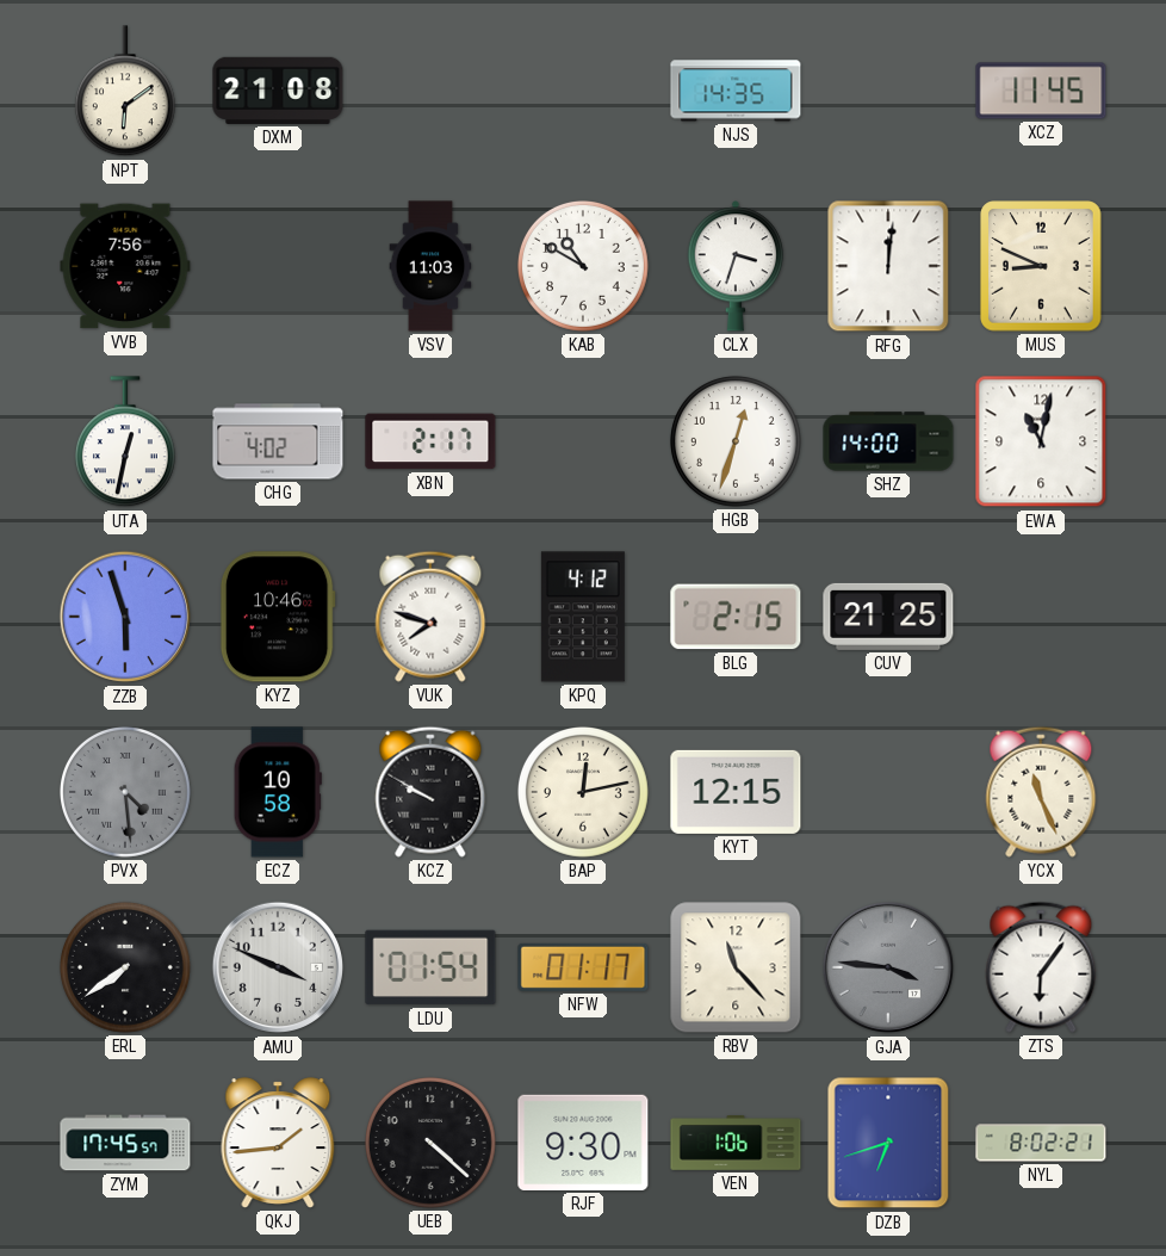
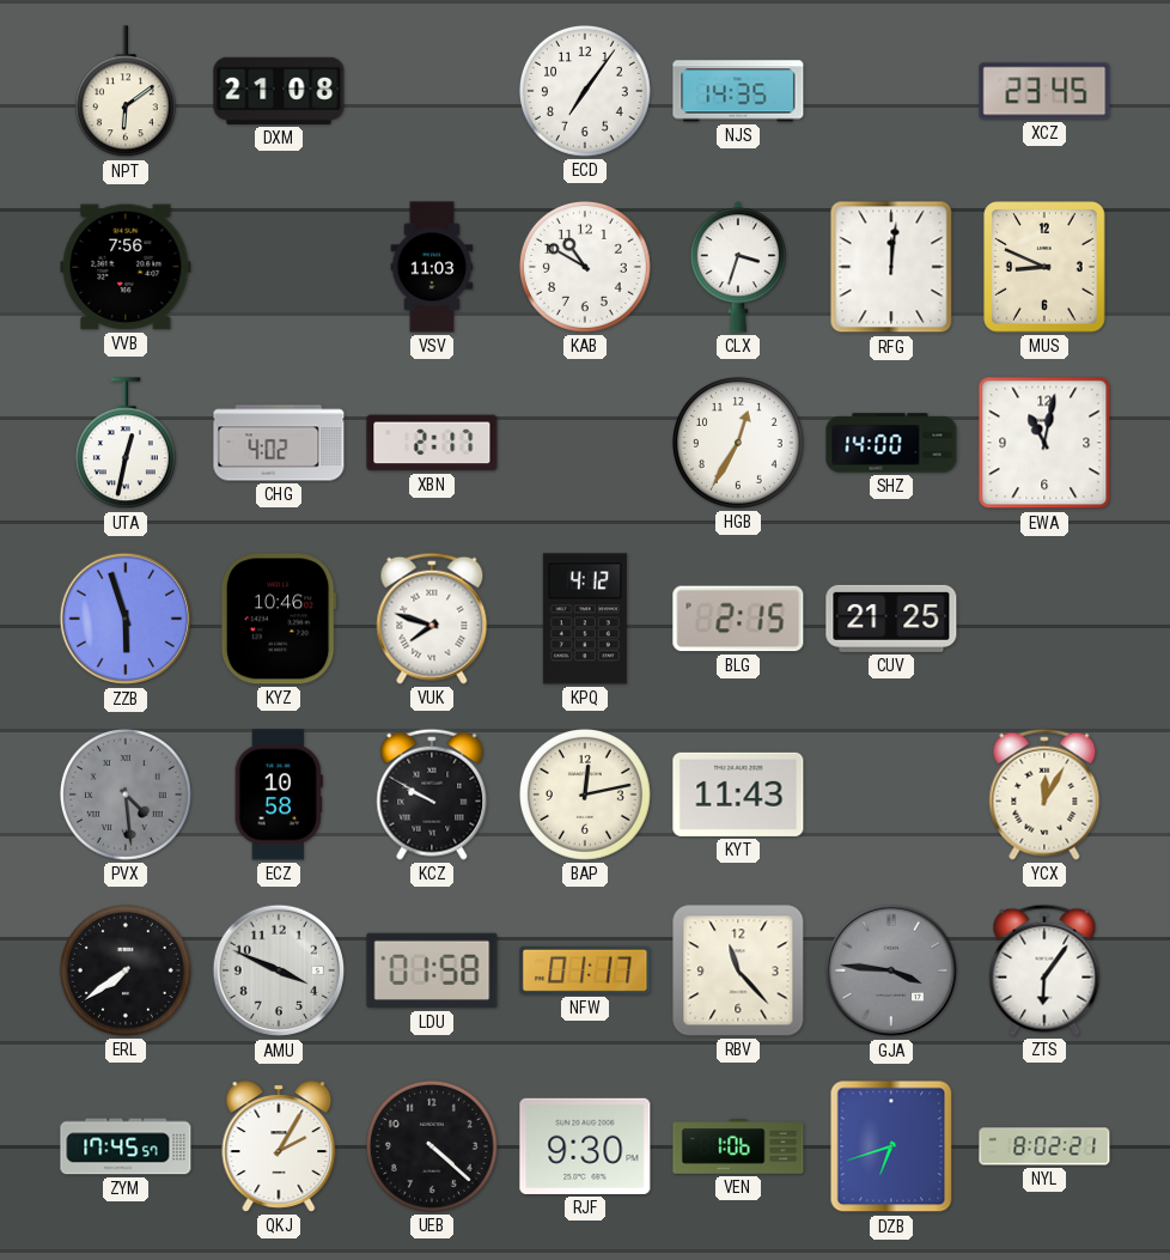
ECD: none -> 7:06
XCZ: 11:45 -> 23:45
HGB: 12:33 -> 12:35
KYT: 12:15 -> 11:43
YCX: 11:26 -> 12:05
LDU: 01:54 -> 01:58
QKJ: 1:44 -> 2:05
